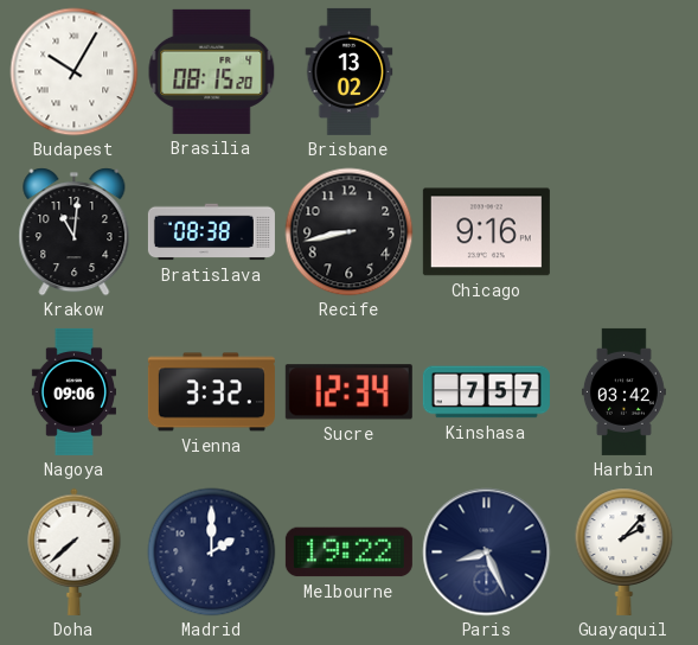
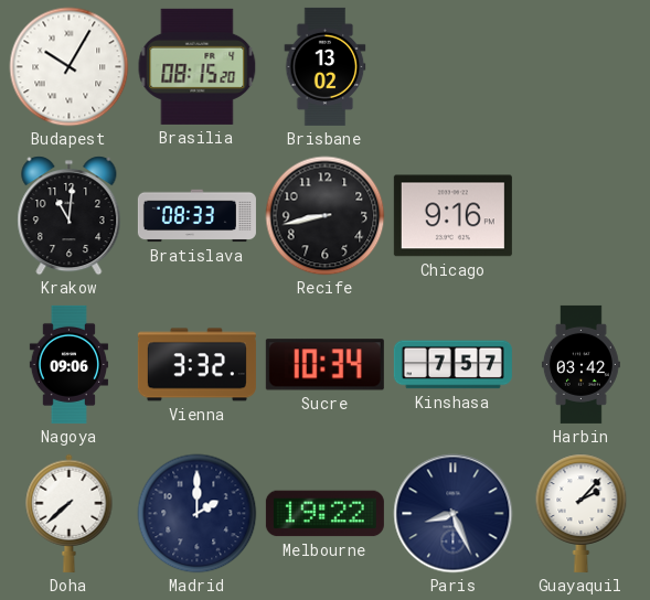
Bratislava: 08:38 -> 08:33
Sucre: 12:34 -> 10:34
